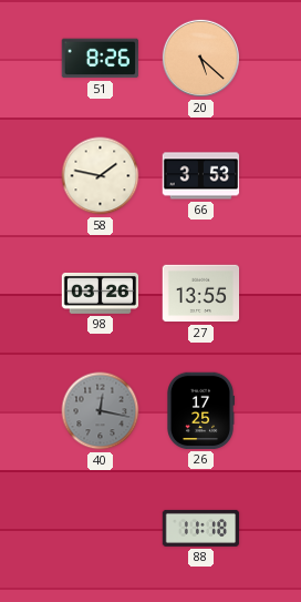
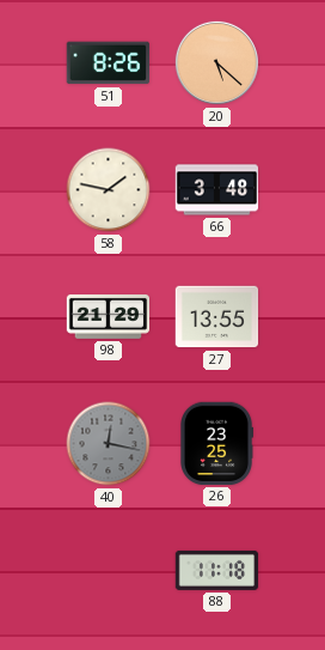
66: 3:53 -> 3:48
98: 03:26 -> 21:29
26: 17:25 -> 23:25
